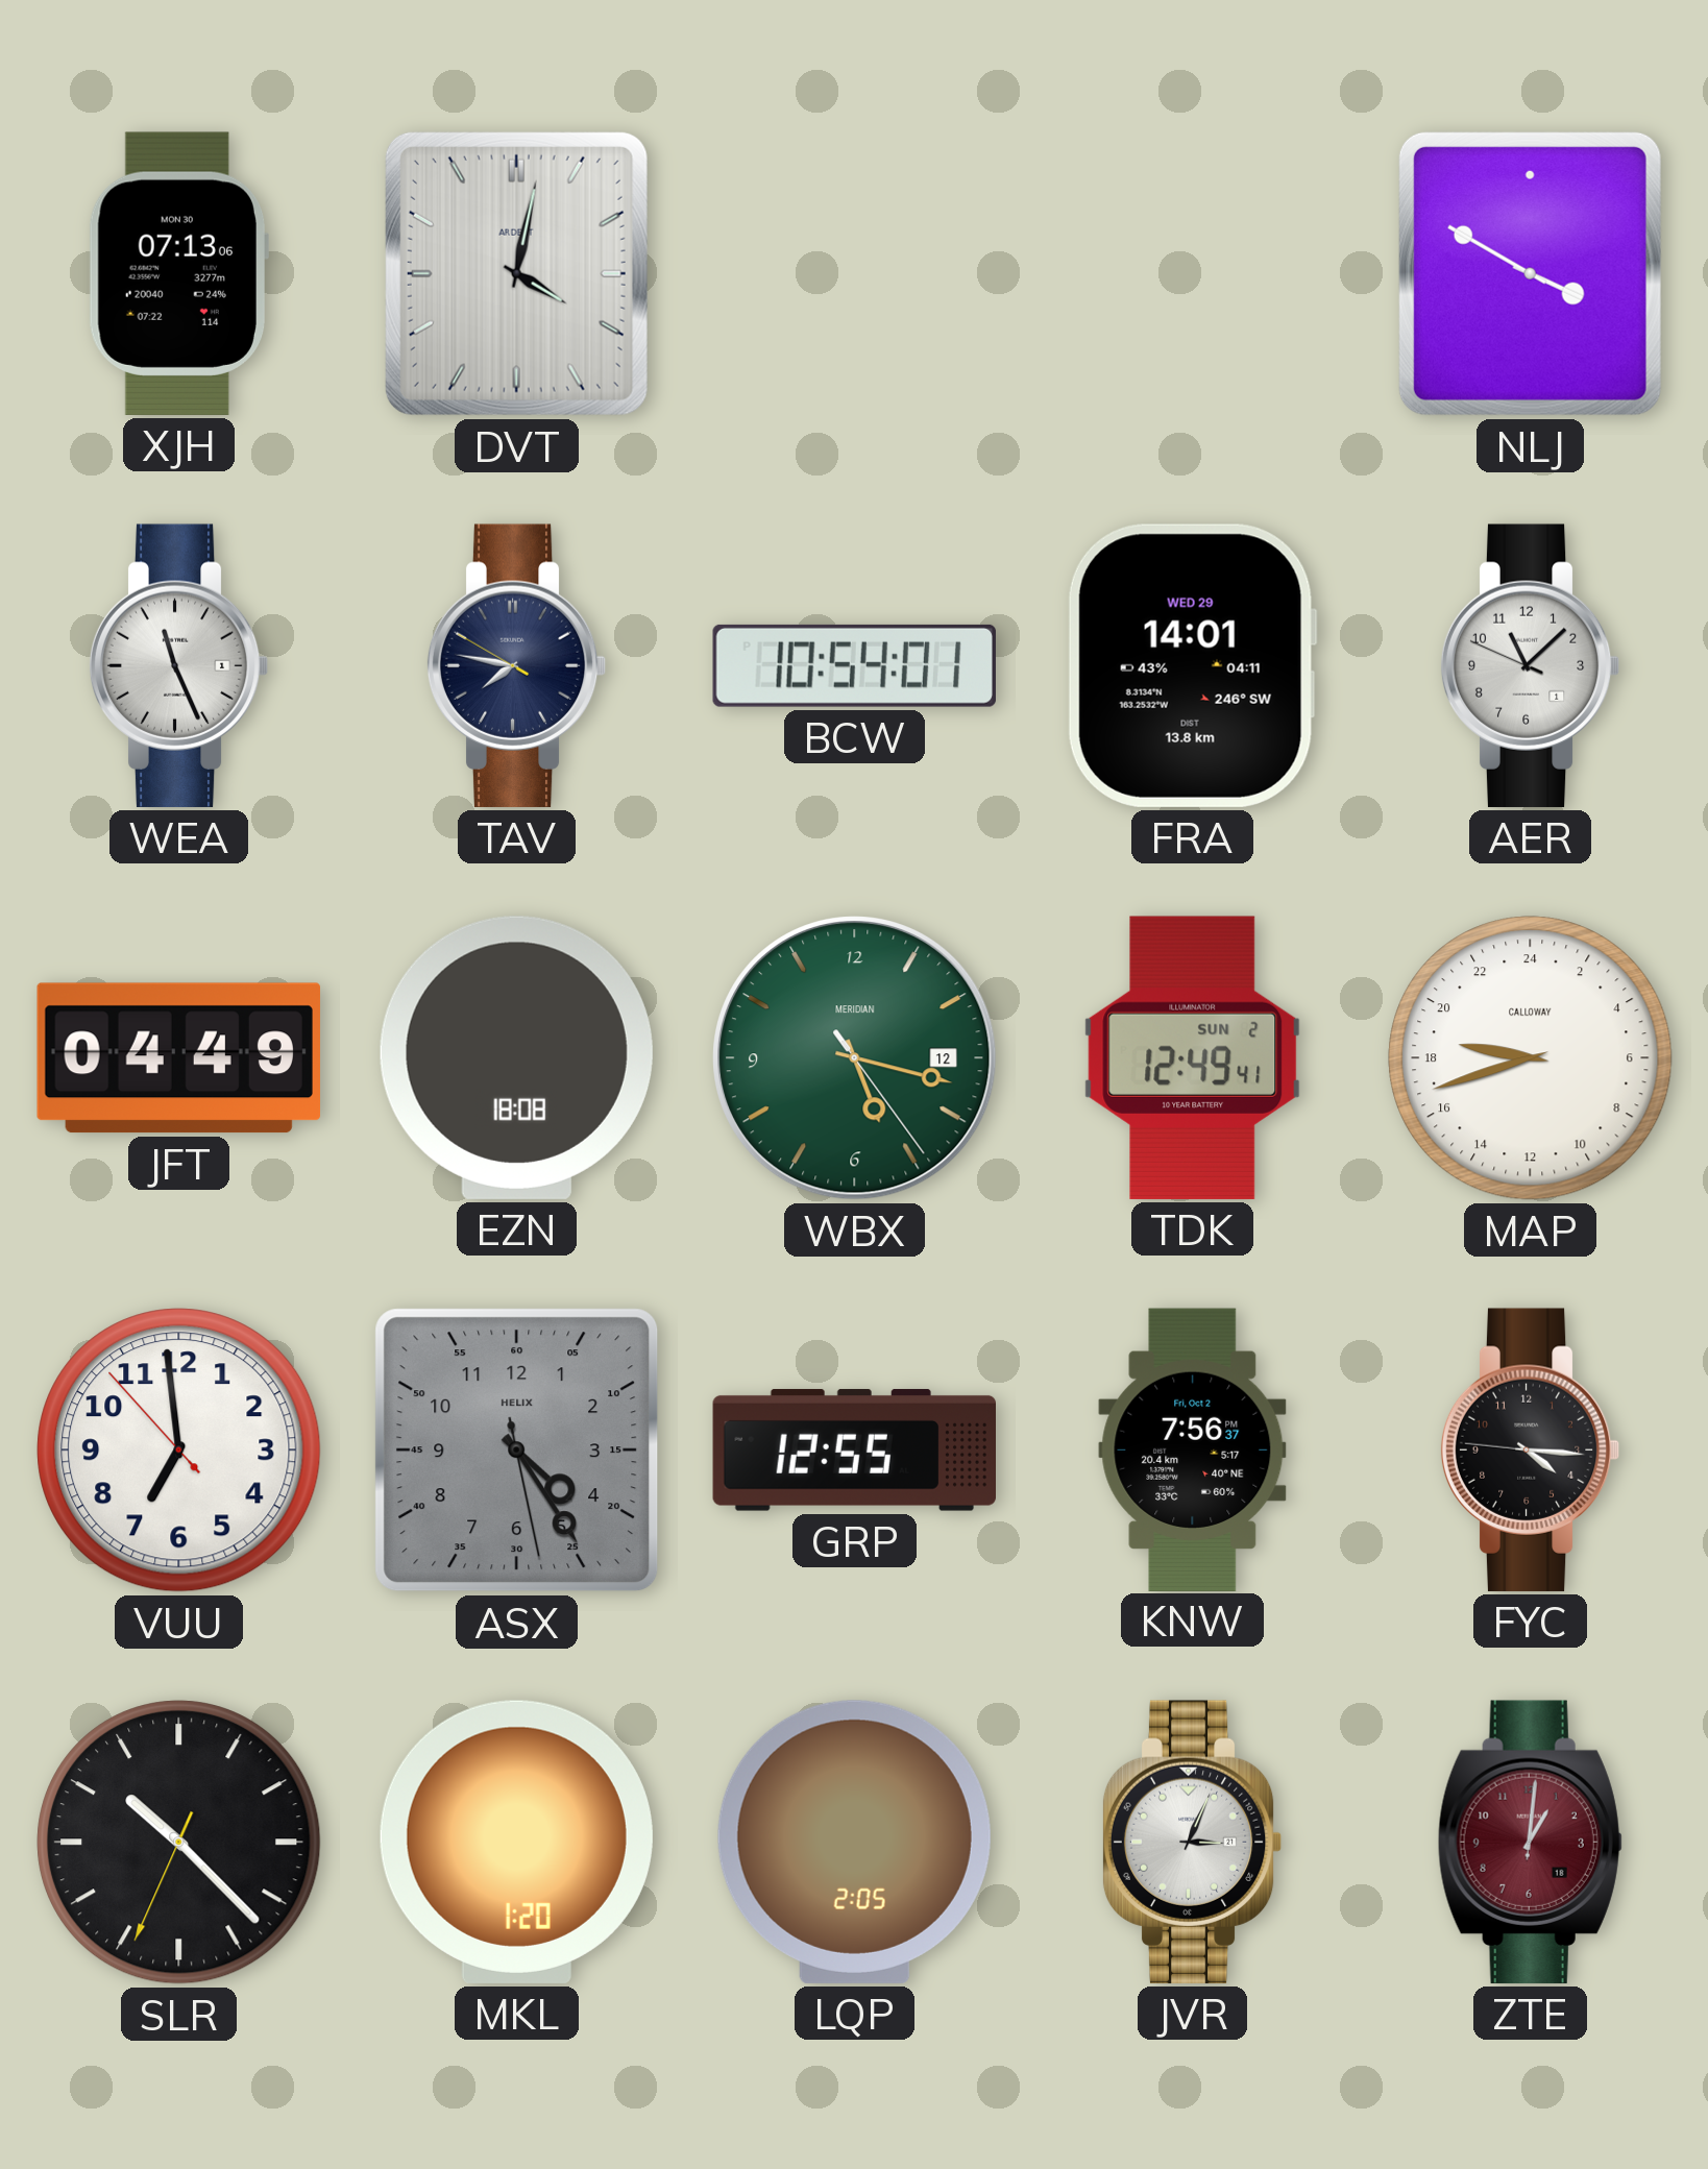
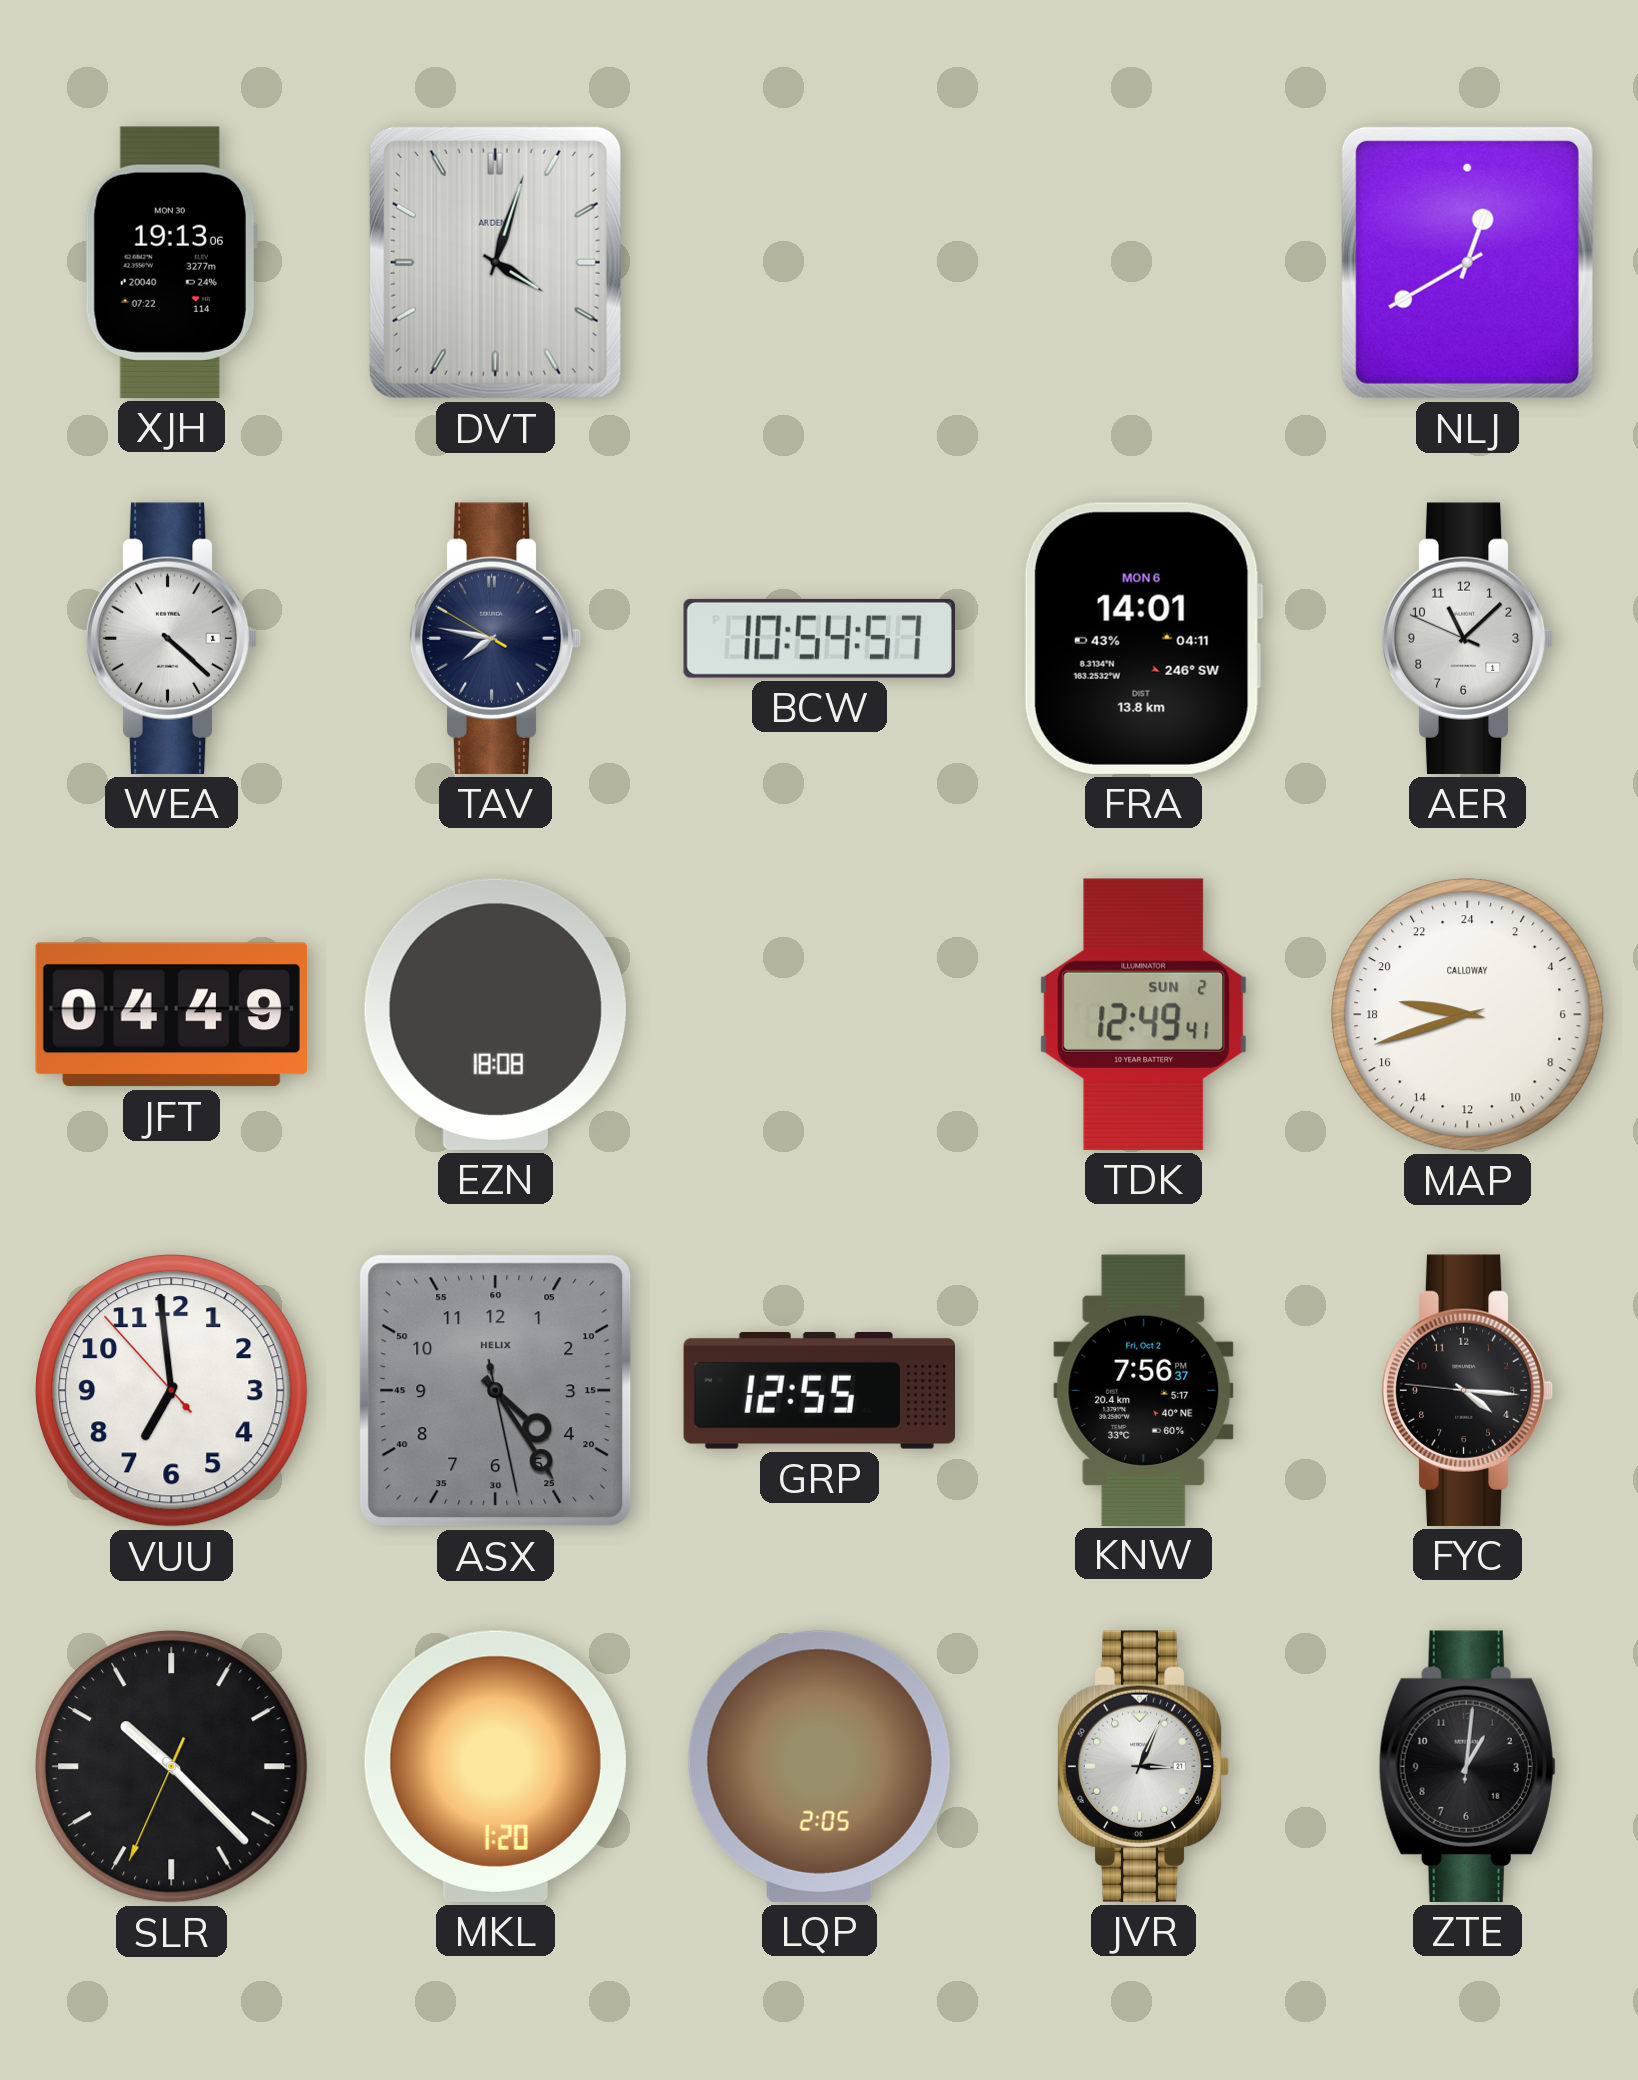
XJH: 07:13 -> 19:13
DVT: 4:02 -> 4:03
NLJ: 3:50 -> 12:40
WEA: 11:26 -> 4:22
BCW: 10:54:01 -> 10:54:57
FRA date: WED 29 -> MON 6
WBX: 5:17 -> none
ZTE dial: burgundy -> black
